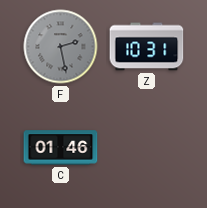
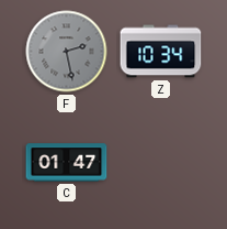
Z: 10:31 -> 10:34
C: 01:46 -> 01:47
